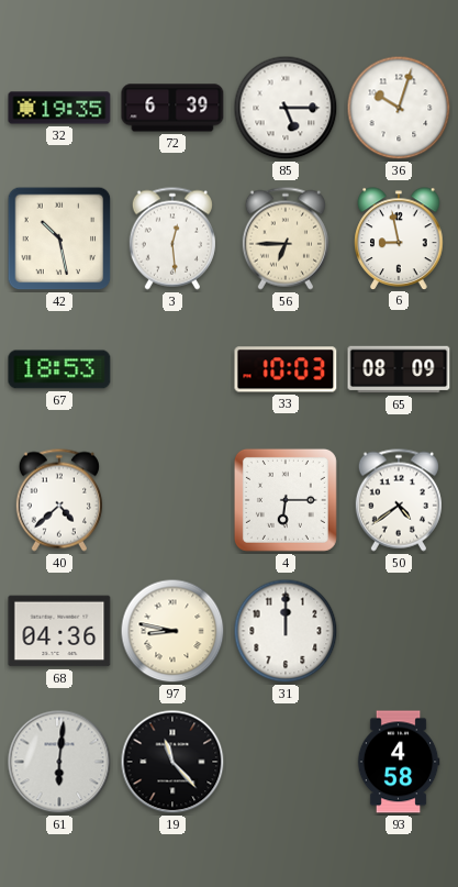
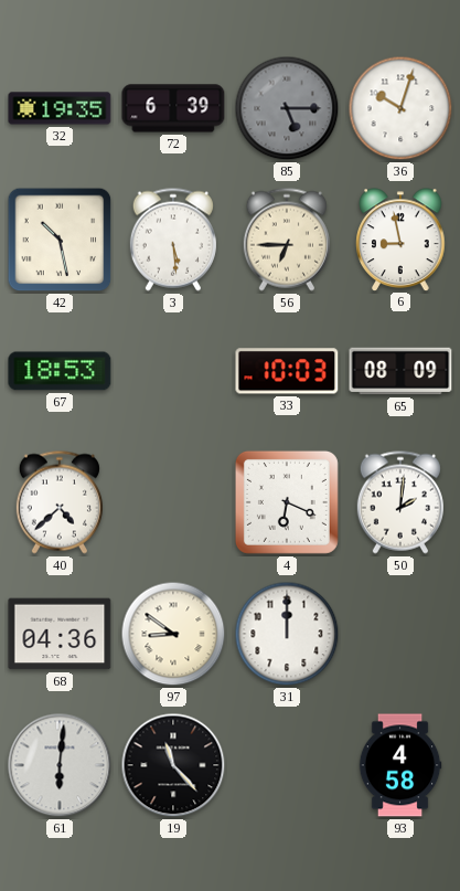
85 dial: white -> grey
3: 12:29 -> 5:29
4: 6:15 -> 6:19
50: 4:39 -> 2:01
97: 8:47 -> 8:51
